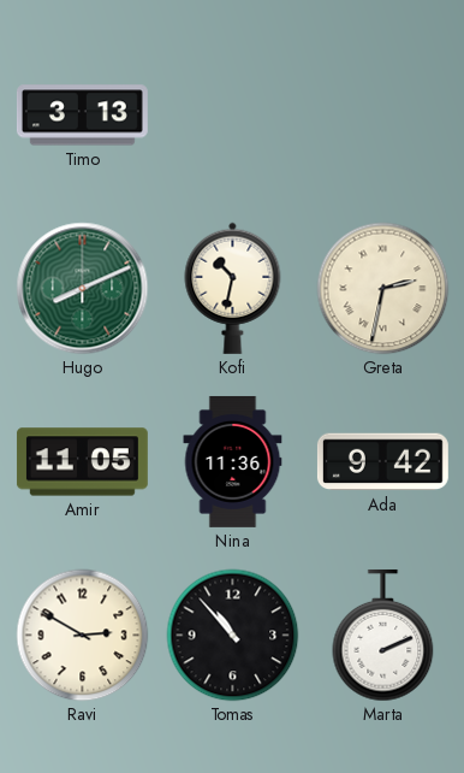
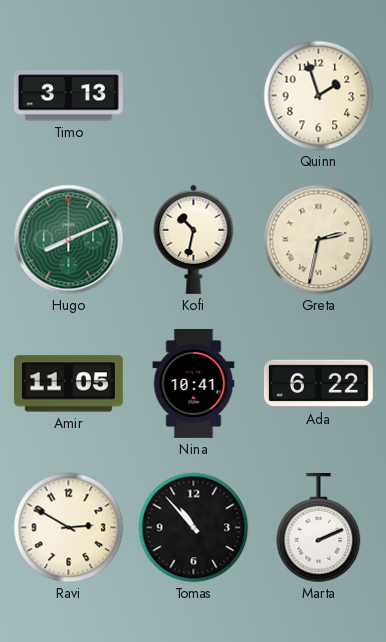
Quinn: none -> 1:57
Nina: 11:36 -> 10:41
Ada: 9:42 -> 6:22
